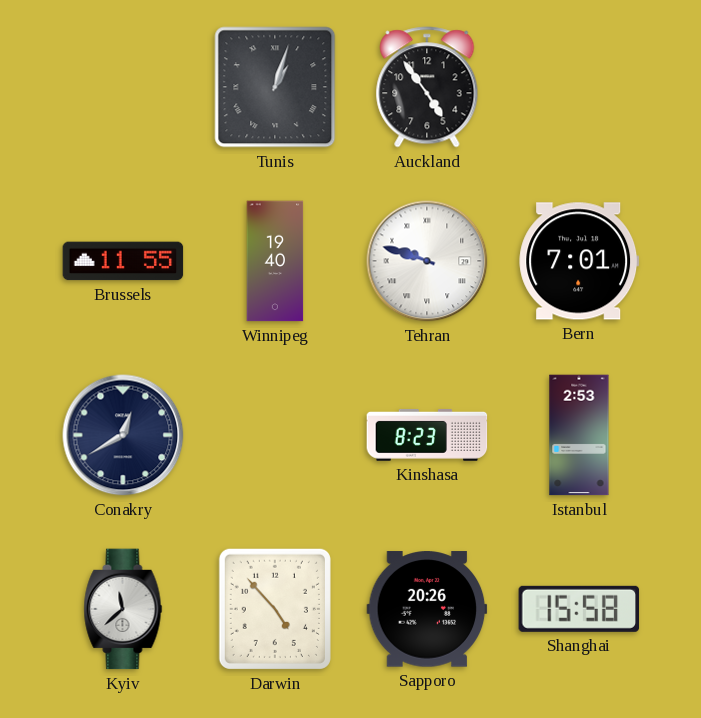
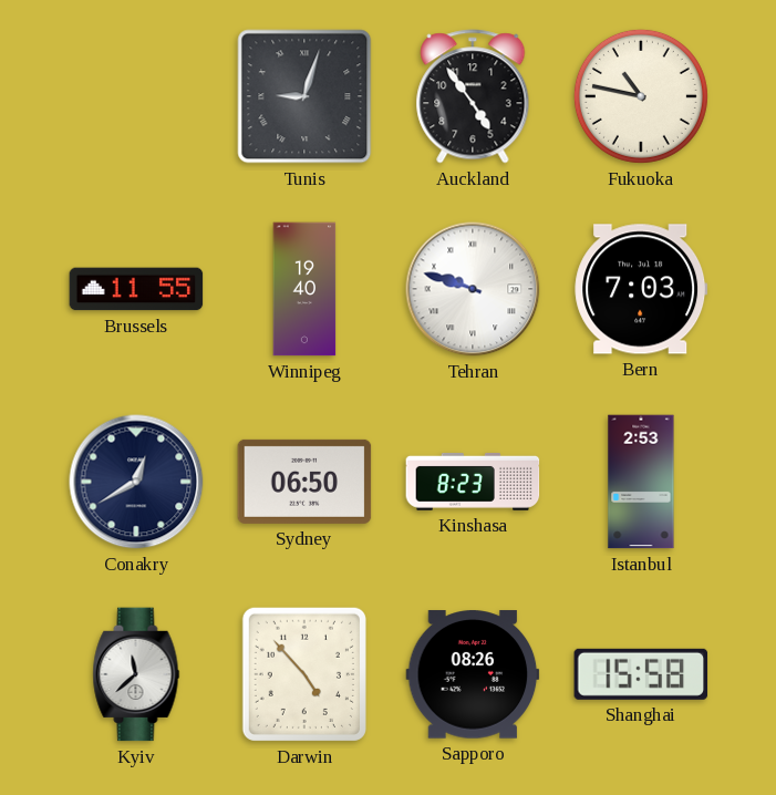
Tunis: 1:03 -> 9:03
Fukuoka: none -> 10:47
Bern: 7:01 -> 7:03
Sydney: none -> 06:50
Sapporo: 20:26 -> 08:26
